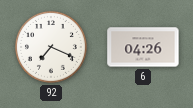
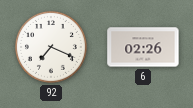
6: 04:26 -> 02:26
